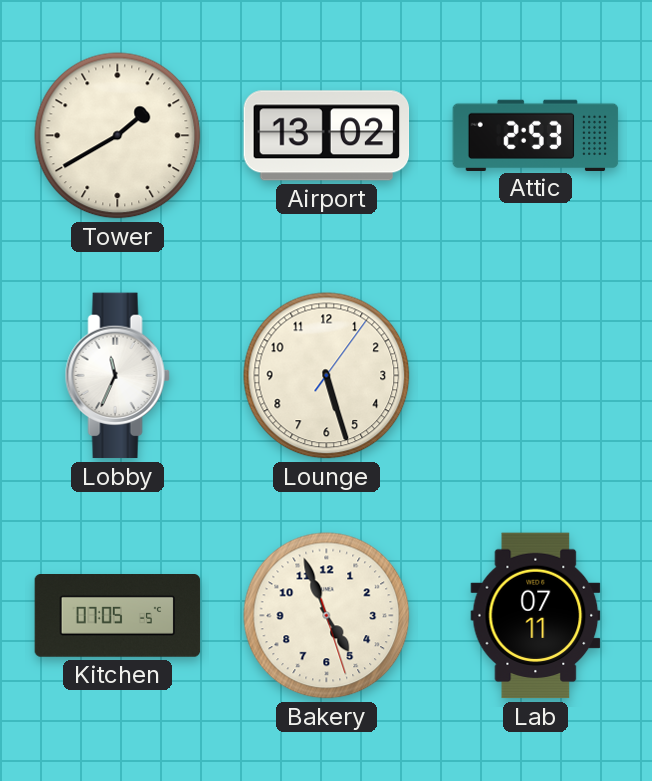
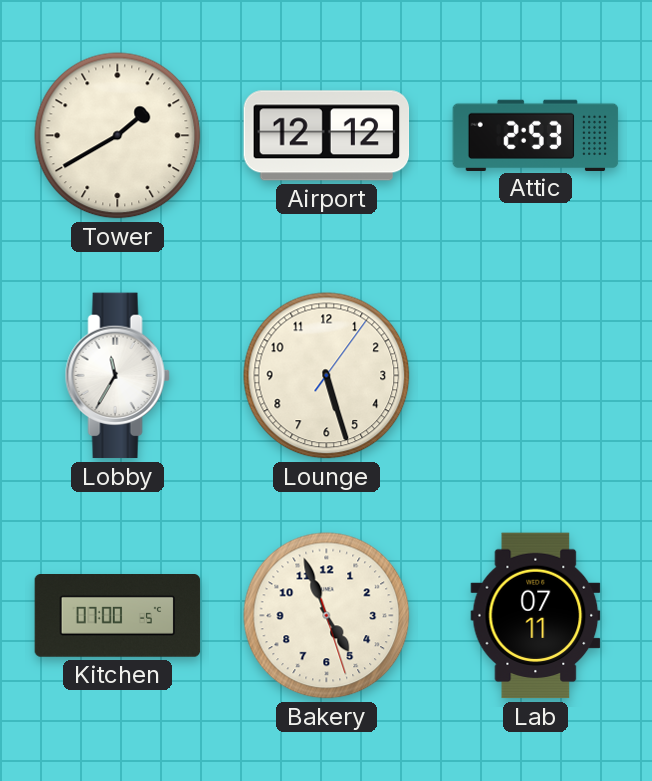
Airport: 13:02 -> 12:12
Lobby: 11:34 -> 11:35
Kitchen: 07:05 -> 07:00
